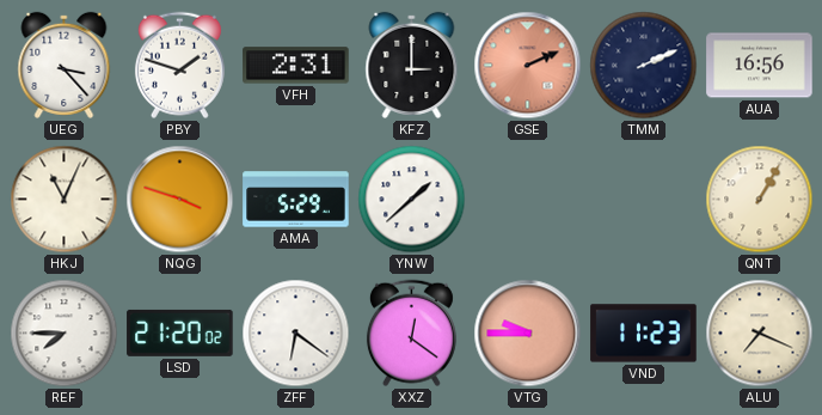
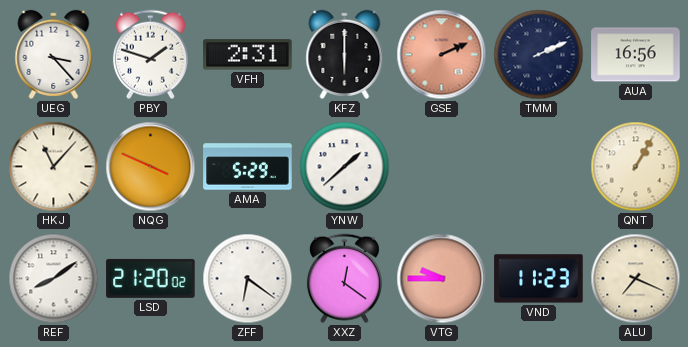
KFZ: 3:00 -> 6:00
HKJ: 11:04 -> 11:07
NQG: 3:48 -> 3:49
REF: 7:45 -> 8:09
